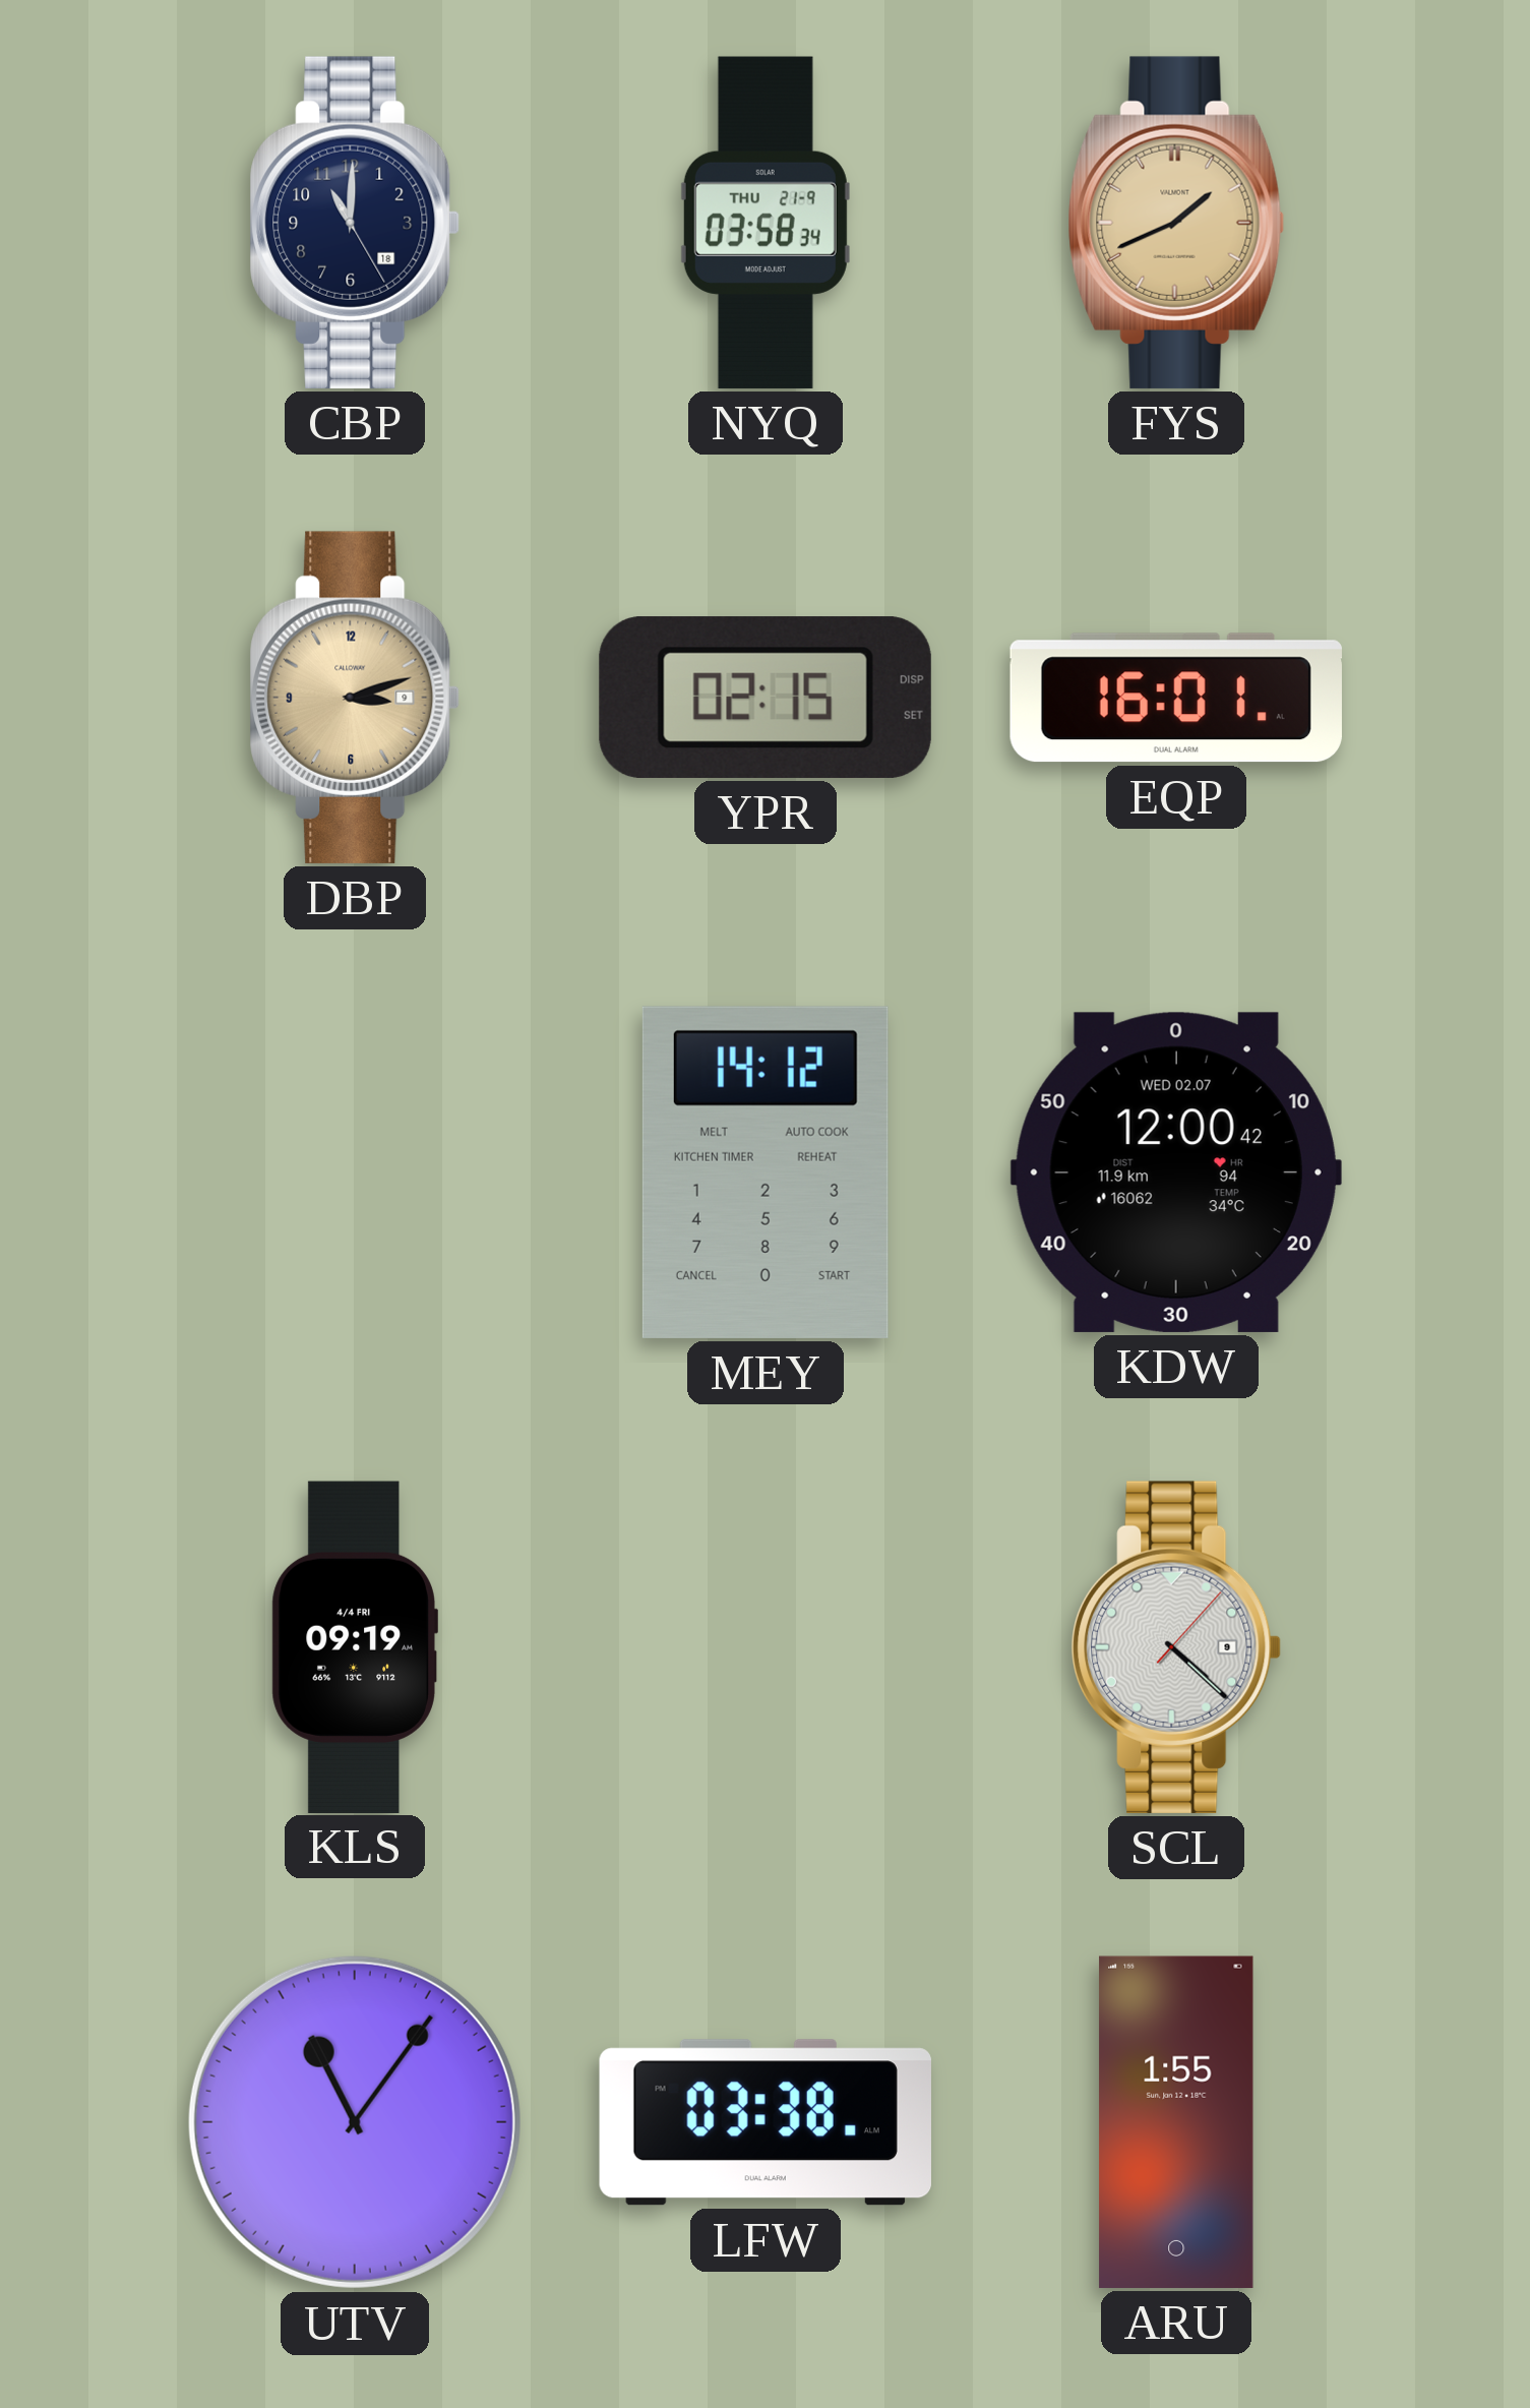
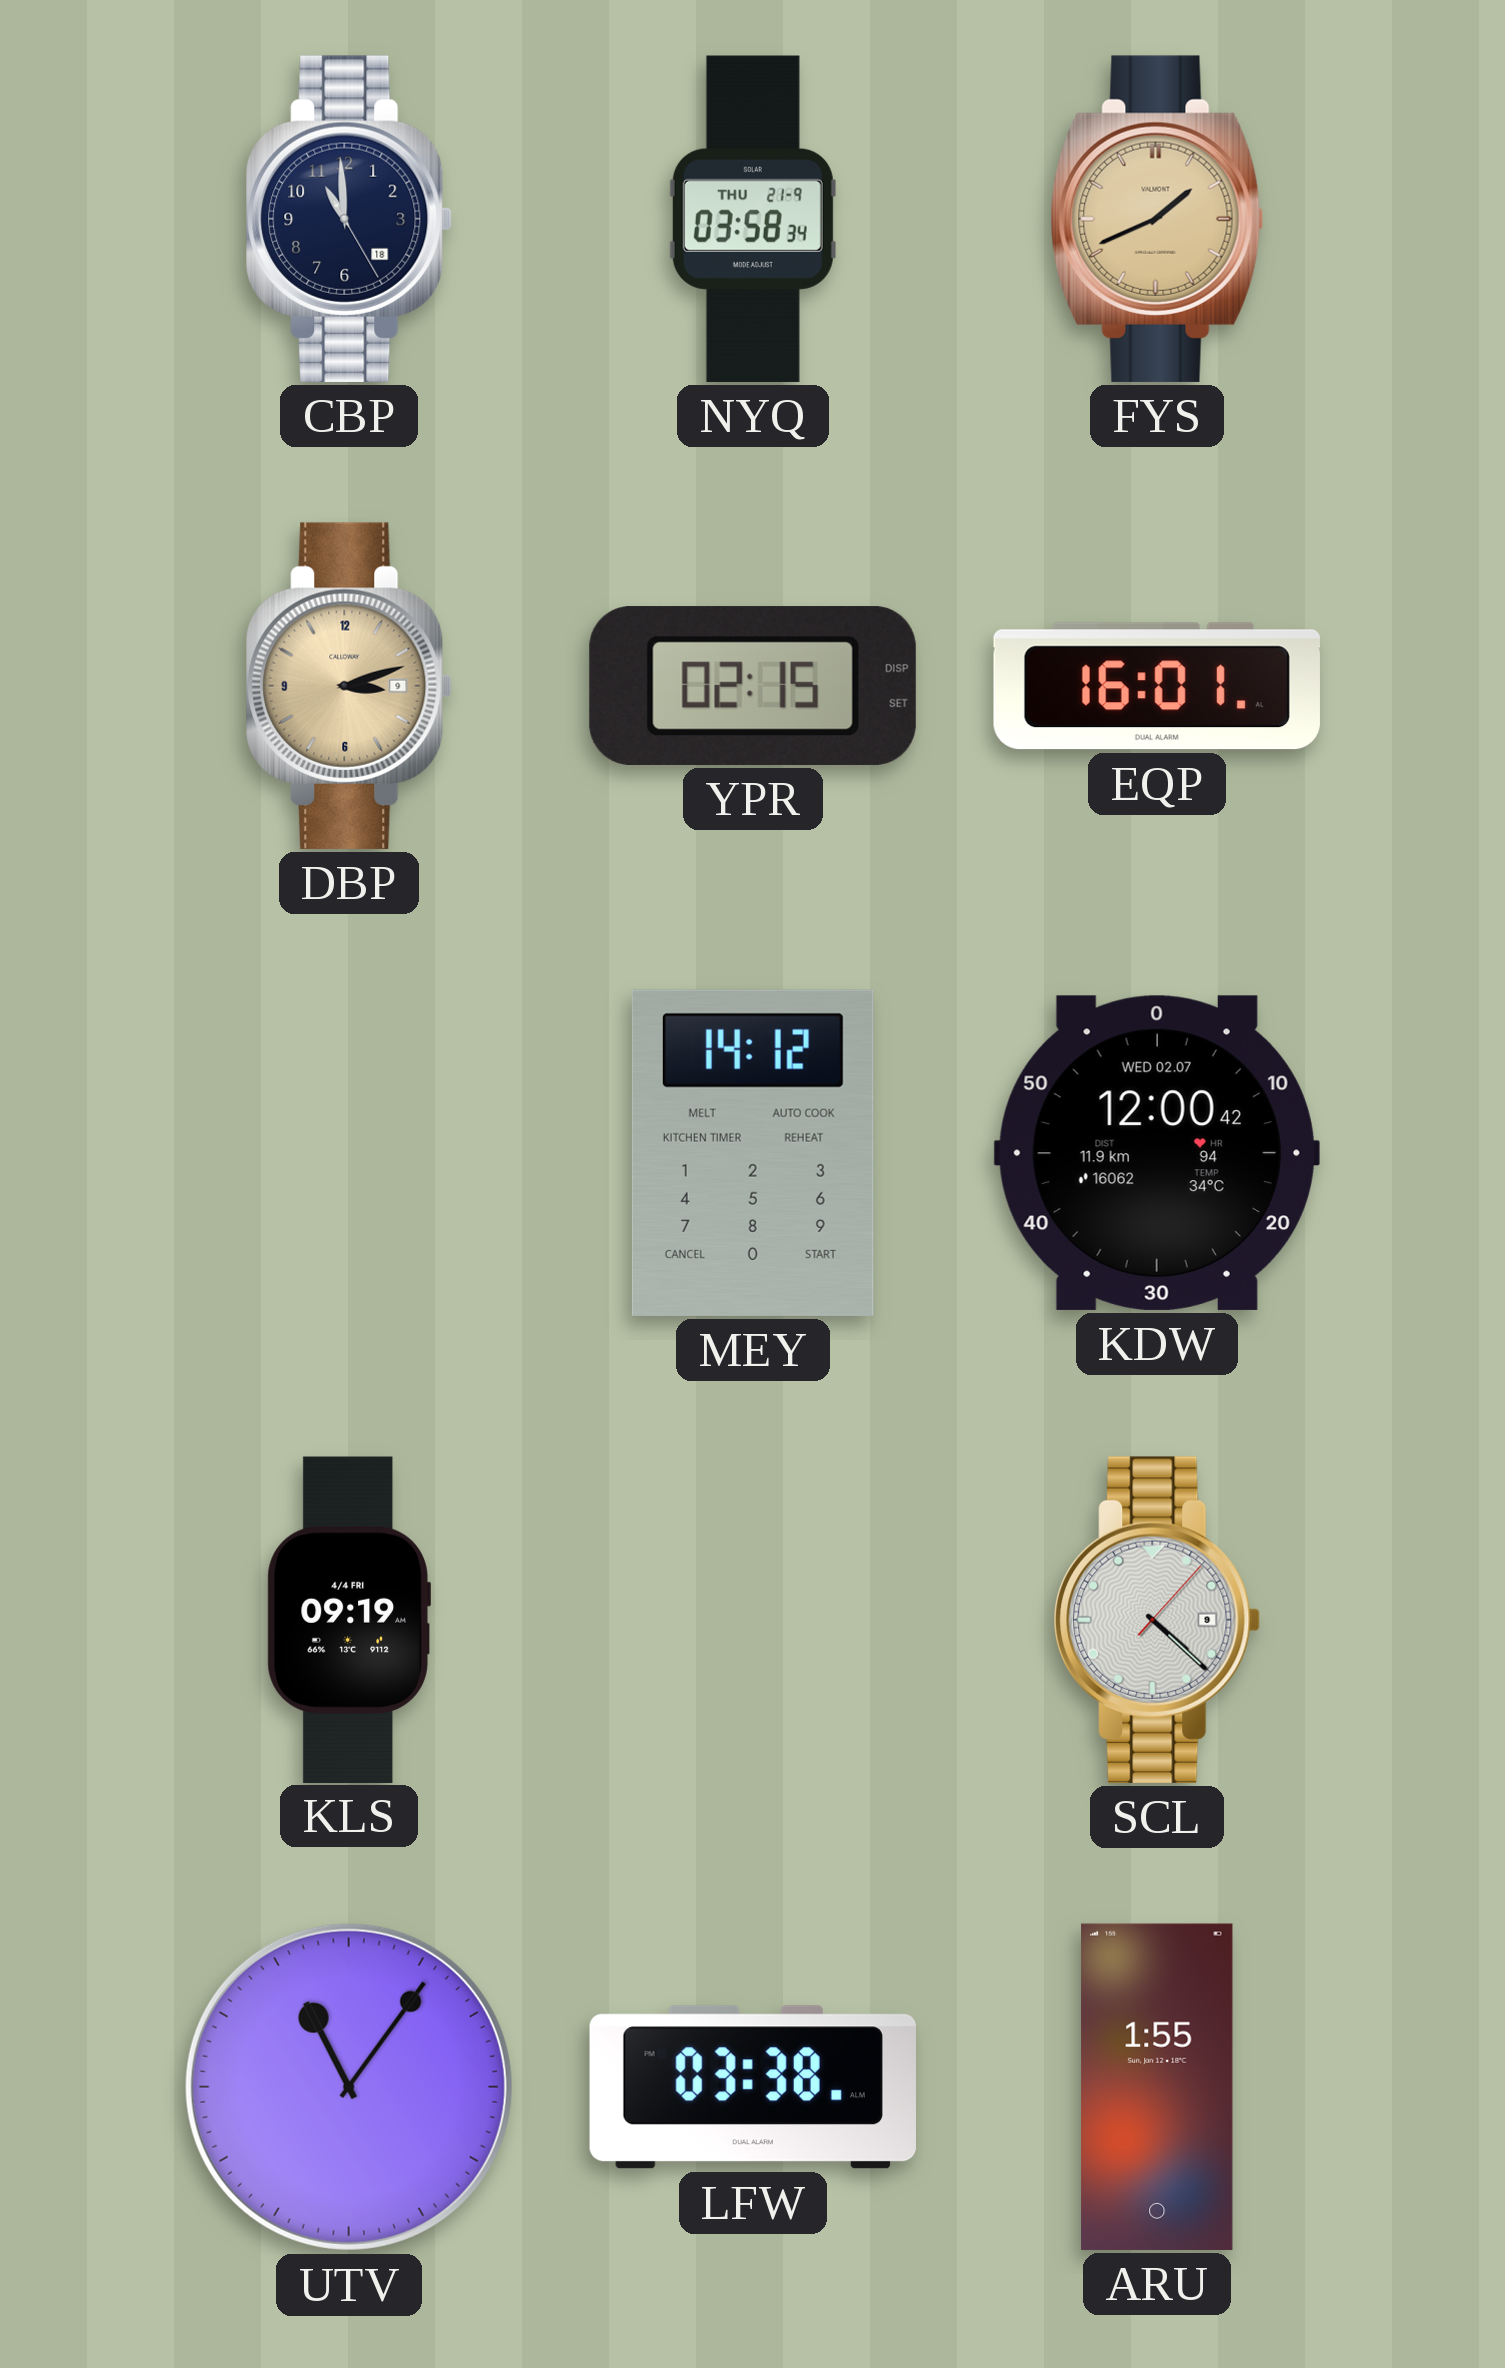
CBP: 11:00 -> 10:59
